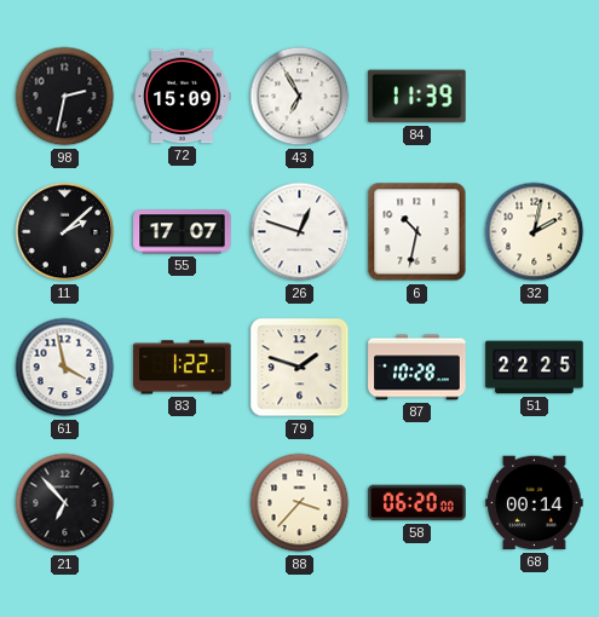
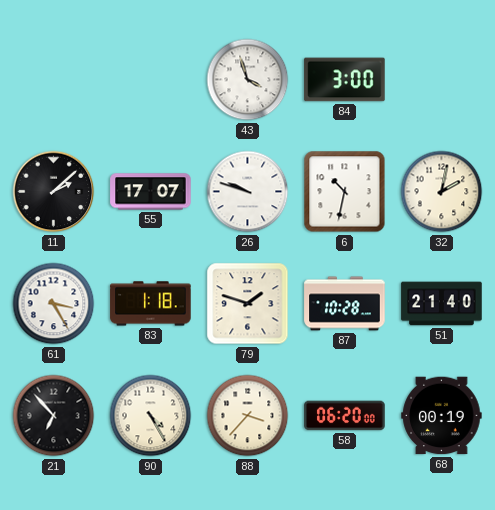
98: 2:32 -> none
72: 15:09 -> none
43: 6:55 -> 3:57
84: 11:39 -> 3:00
26: 12:48 -> 9:48
61: 3:58 -> 3:25
83: 1:22 -> 1:18
51: 22:25 -> 21:40
90: none -> 4:25
68: 00:14 -> 00:19
